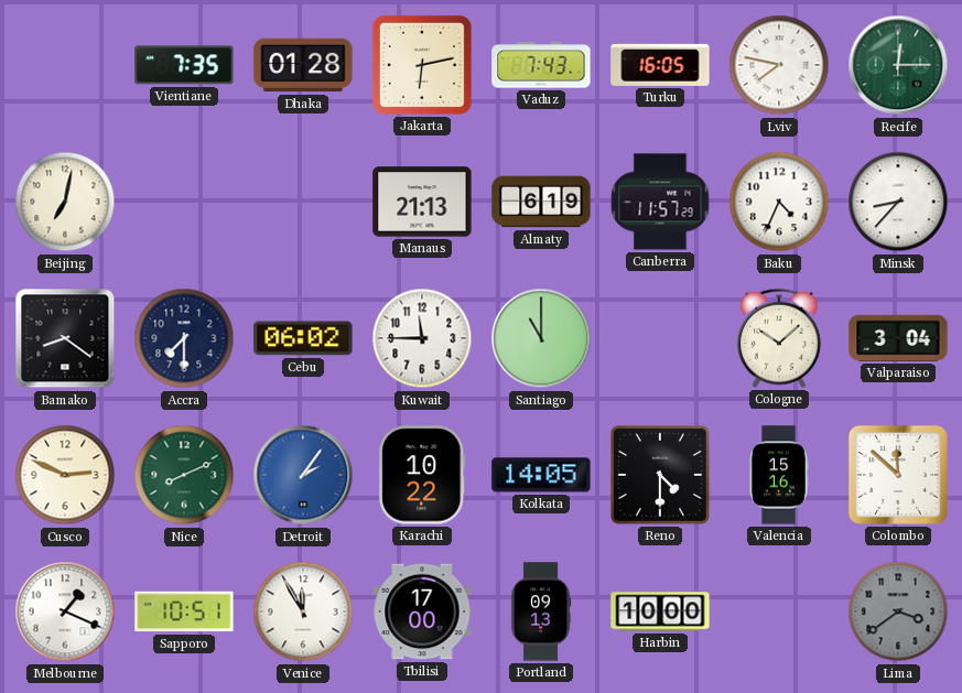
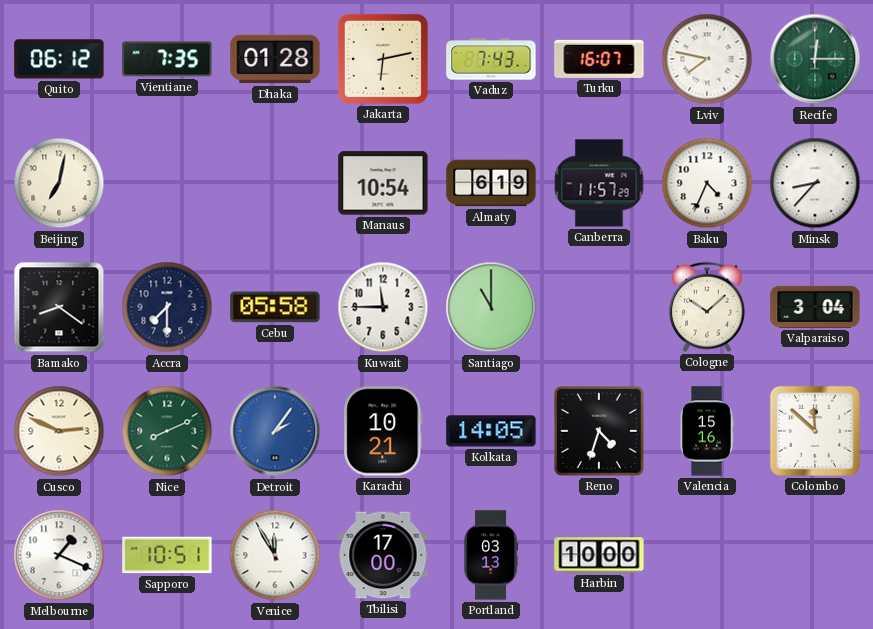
Quito: none -> 06:12
Turku: 16:05 -> 16:07
Manaus: 21:13 -> 10:54
Cebu: 06:02 -> 05:58
Karachi: 10:22 -> 10:21
Reno: 4:30 -> 4:33
Portland: 09:13 -> 03:13
Lima: 3:39 -> none
